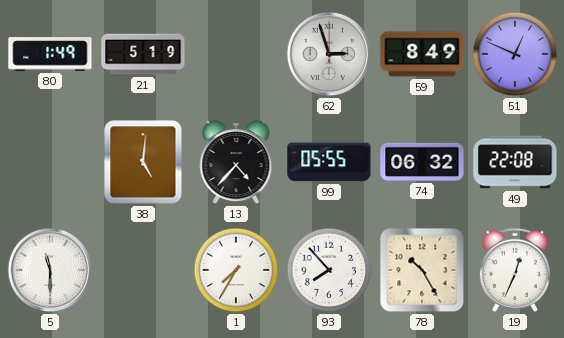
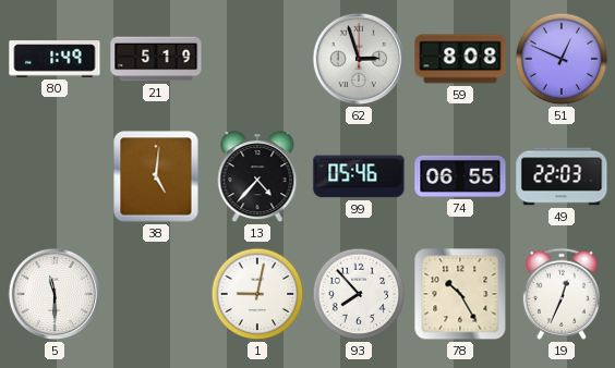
59: 8:49 -> 8:08
99: 05:55 -> 05:46
74: 06:32 -> 06:55
49: 22:08 -> 22:03
1: 7:35 -> 9:02
